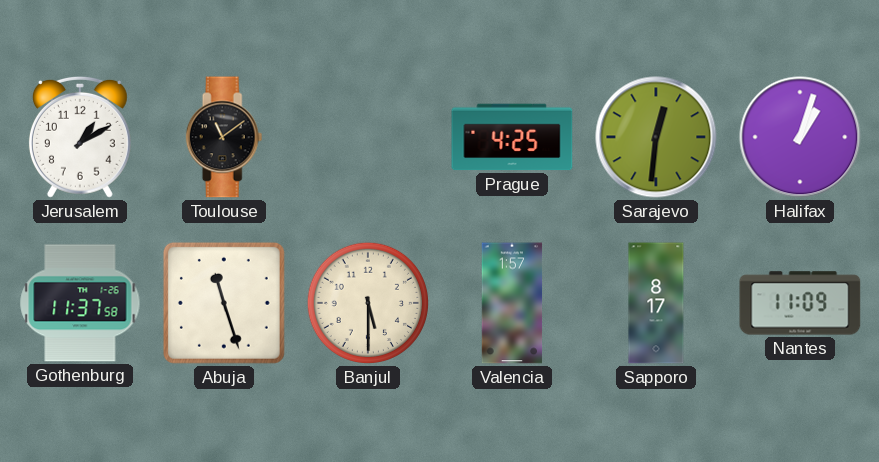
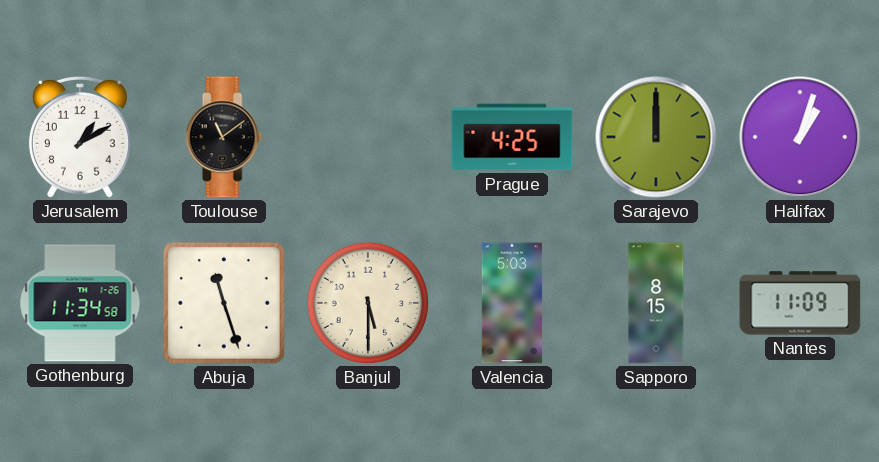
Sarajevo: 12:31 -> 12:00
Gothenburg: 11:37 -> 11:34
Valencia: 1:57 -> 5:03
Sapporo: 8:17 -> 8:15
